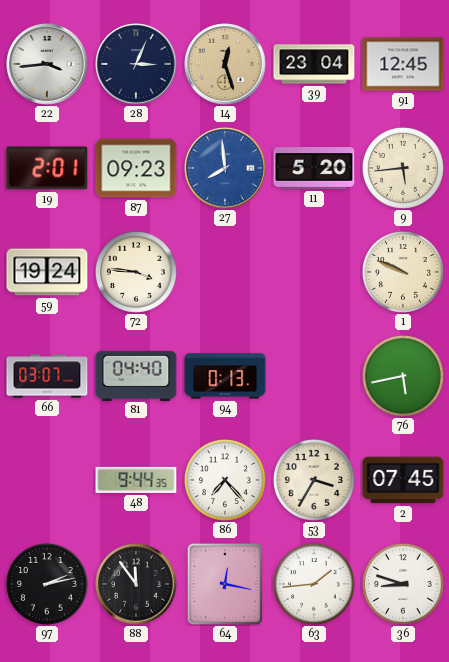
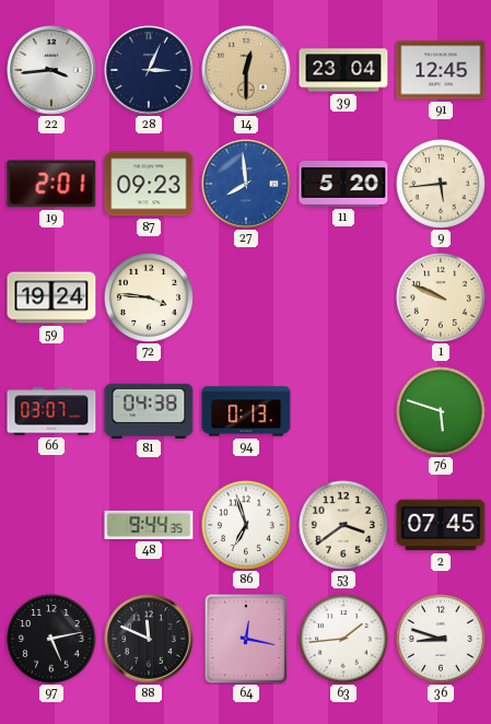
14: 12:27 -> 12:30
81: 04:40 -> 04:38
76: 5:43 -> 5:48
86: 7:23 -> 6:57
53: 3:35 -> 3:39
97: 2:13 -> 5:13
88: 11:54 -> 11:49
